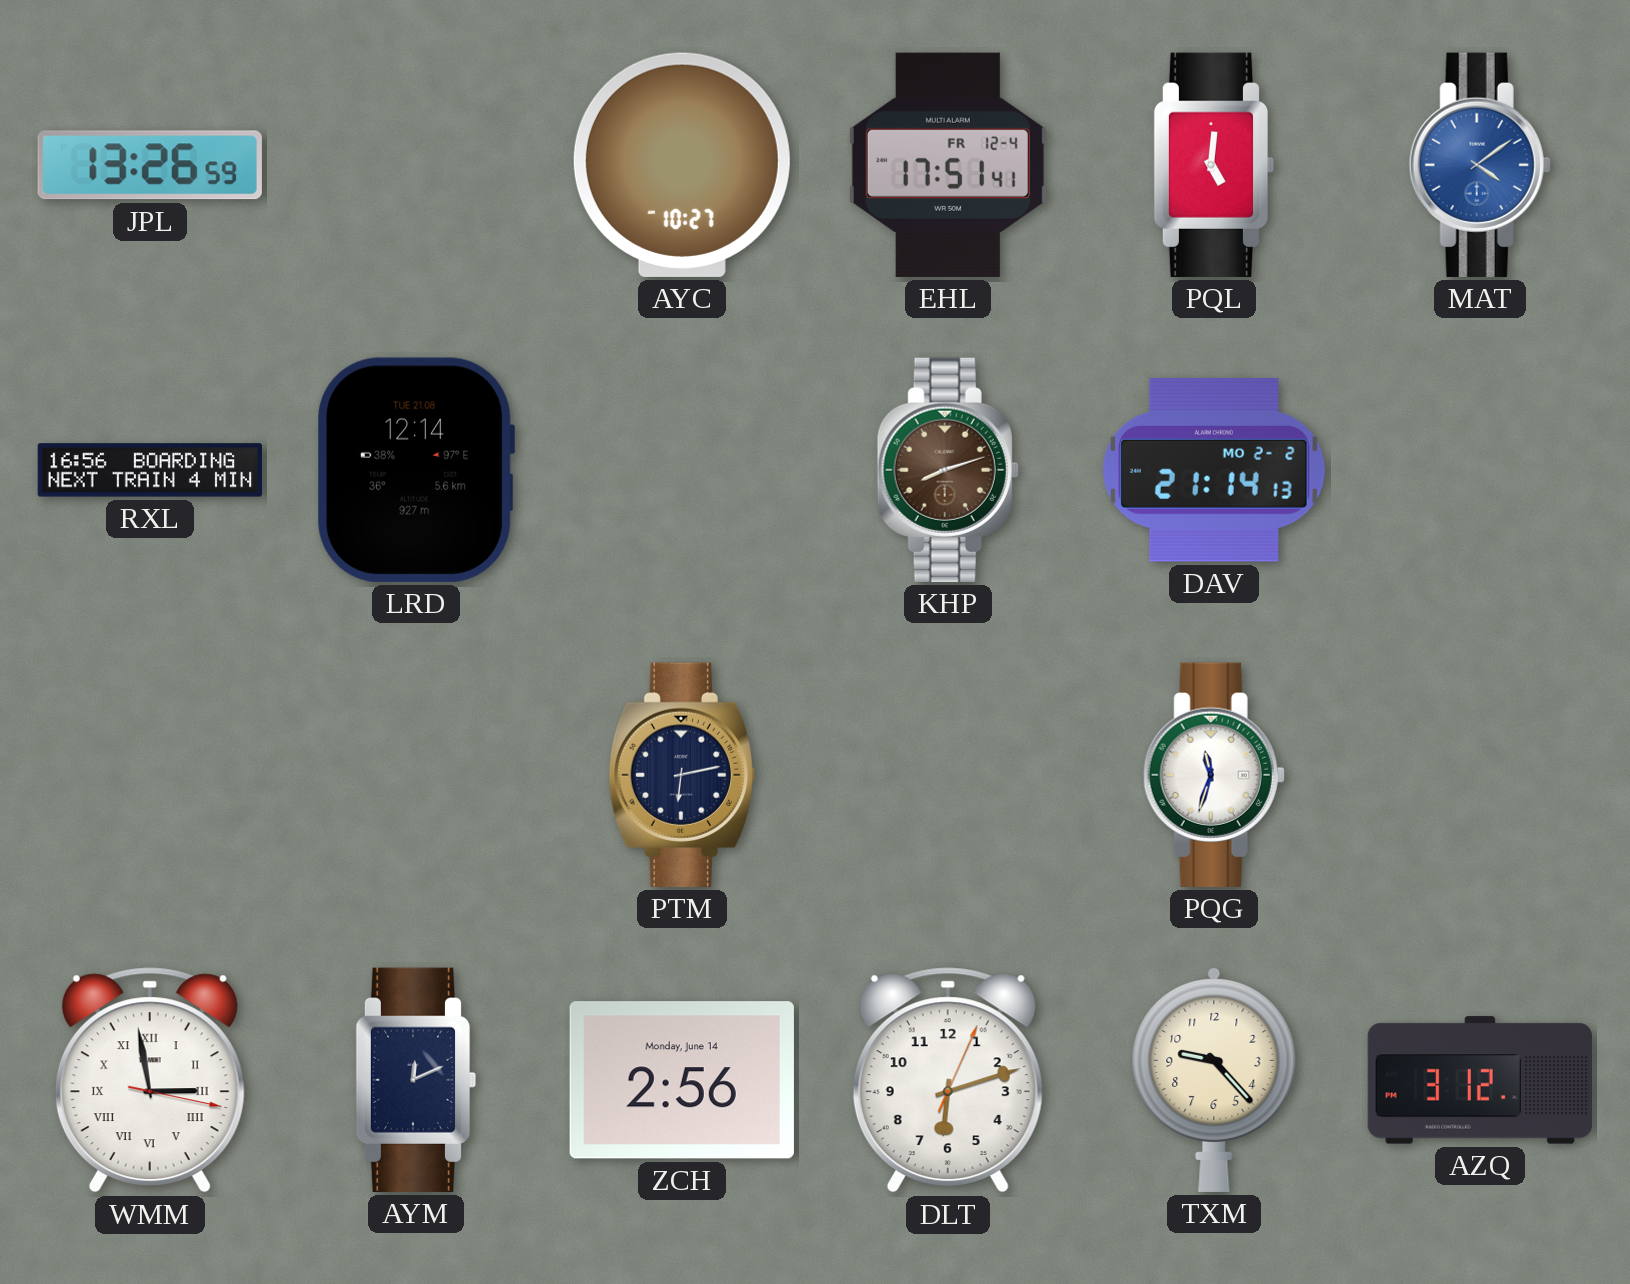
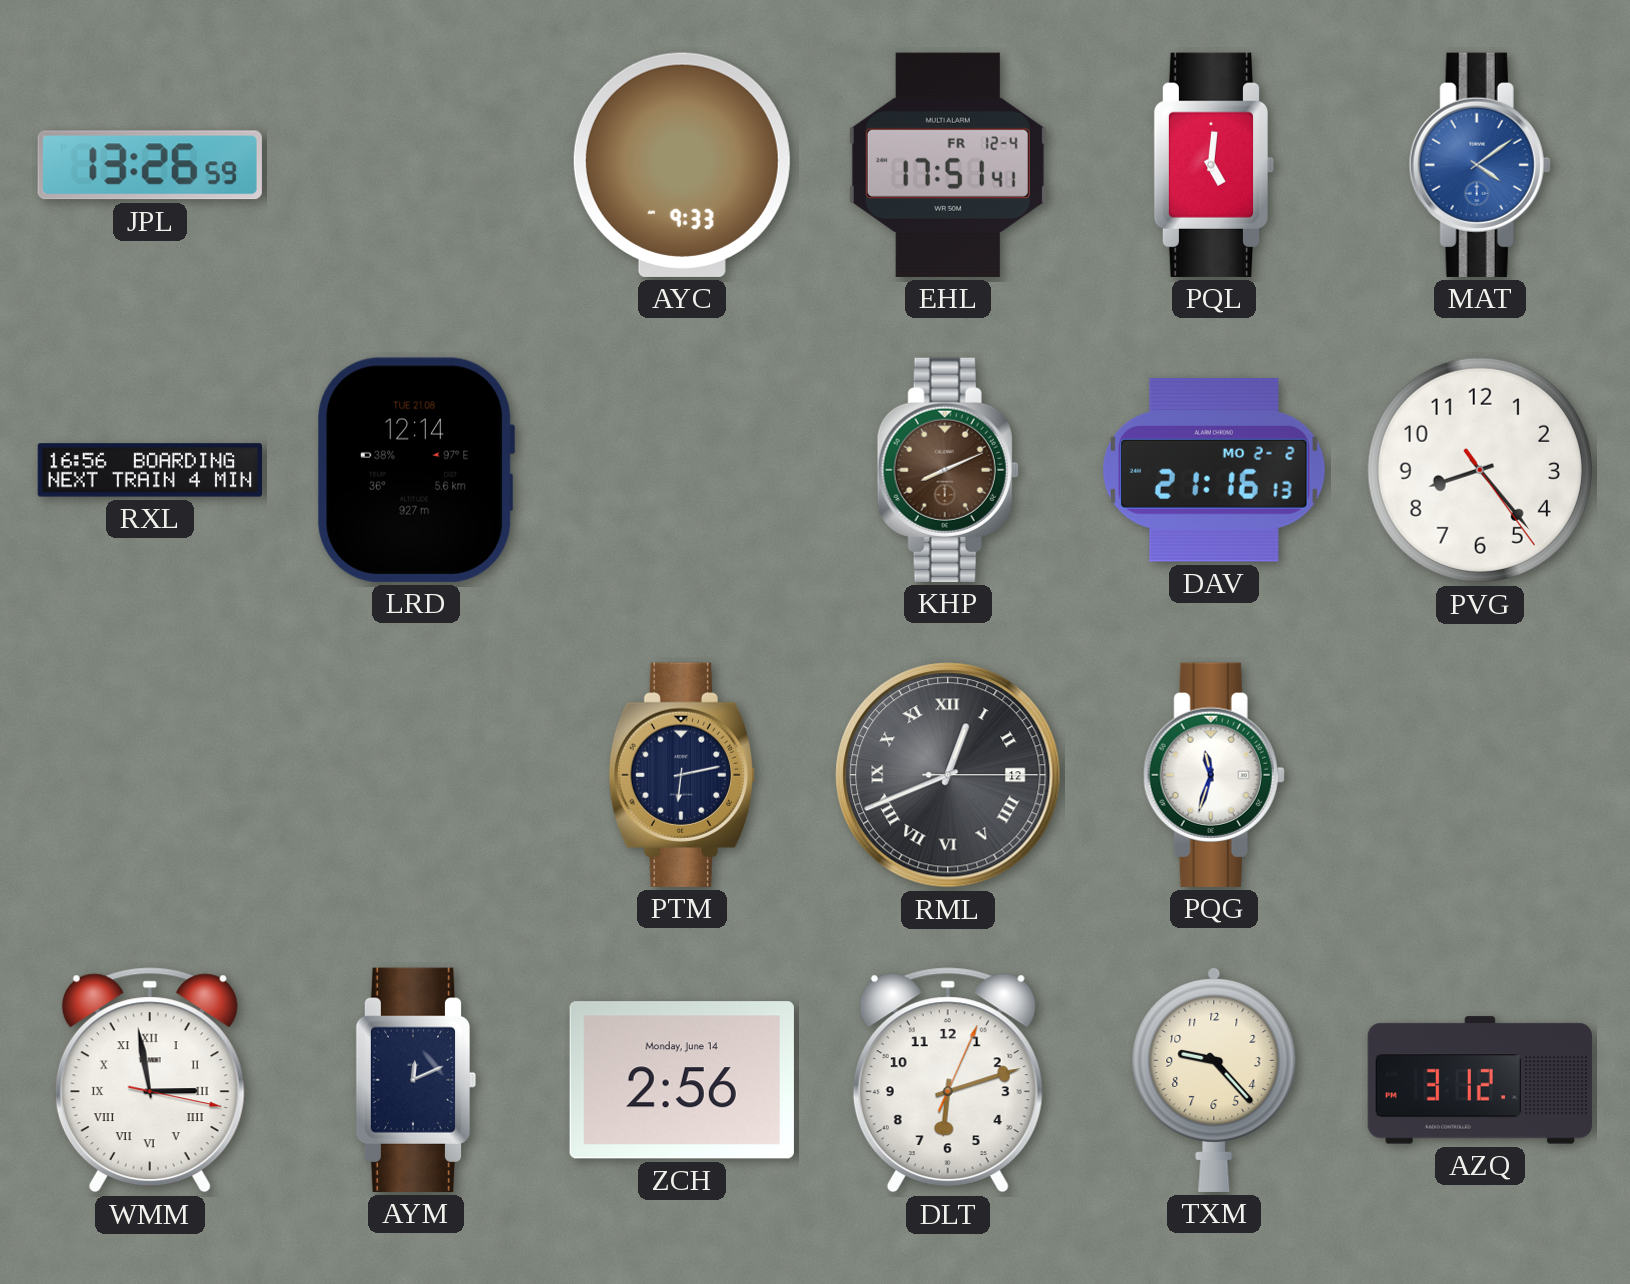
AYC: 10:27 -> 9:33
KHP: 8:12 -> 8:11
DAV: 21:14 -> 21:16
PVG: none -> 8:23
RML: none -> 12:41
